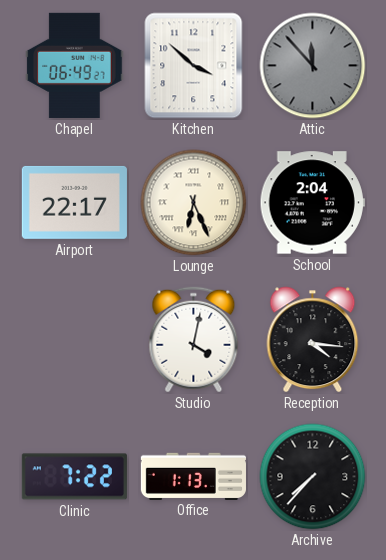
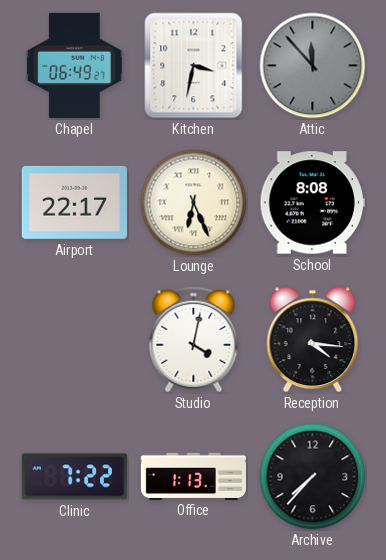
Kitchen: 3:52 -> 3:32
School: 2:04 -> 8:08
